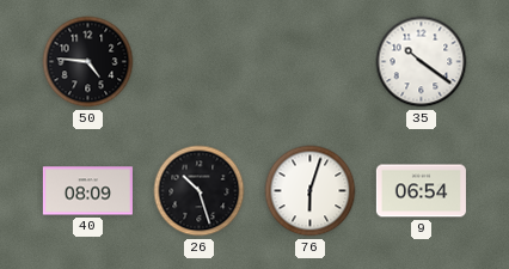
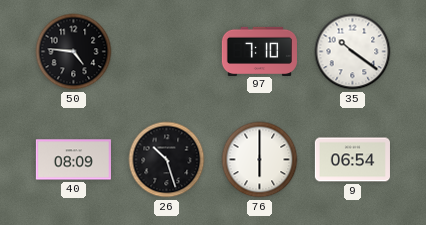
97: none -> 7:10
76: 6:03 -> 6:00
